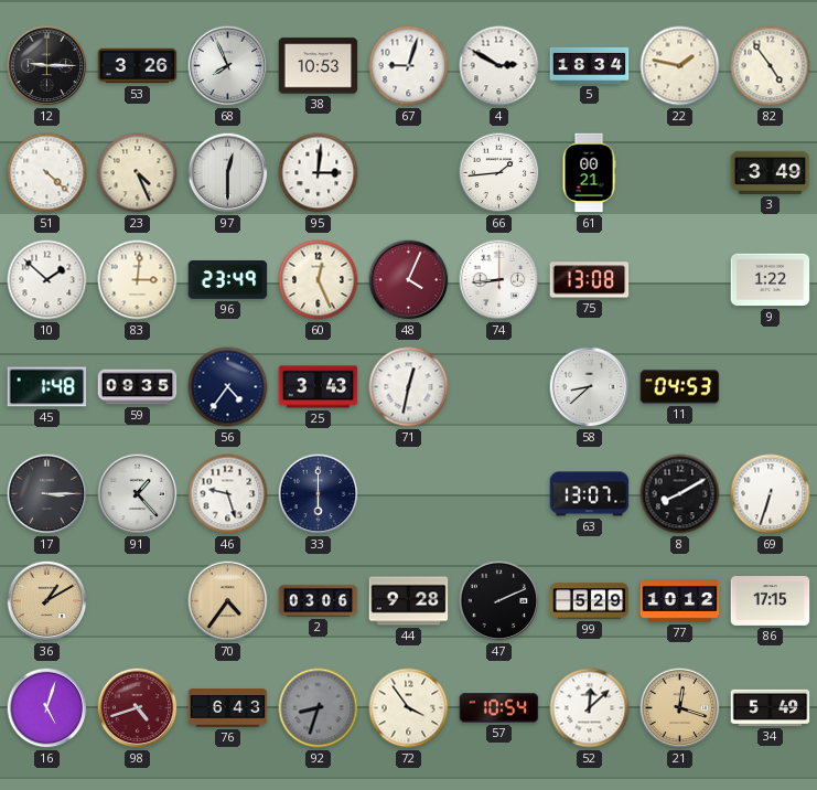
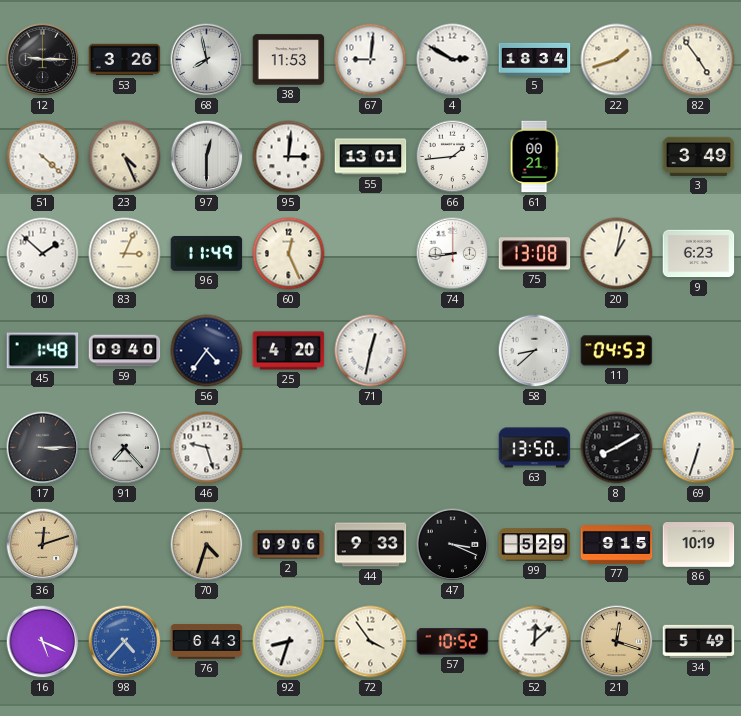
68: 7:56 -> 7:58
38: 10:53 -> 11:53
67: 9:03 -> 9:01
22: 1:47 -> 1:42
55: none -> 13:01
83: 3:01 -> 3:04
96: 23:49 -> 11:49
48: 4:04 -> none
20: none -> 1:02
9: 1:22 -> 6:23
59: 09:35 -> 09:40
25: 3:43 -> 4:20
91: 1:23 -> 7:23
33: 6:00 -> none
63: 13:07 -> 13:50
36: 1:10 -> 12:12
70: 4:36 -> 4:33
2: 03:06 -> 09:06
44: 9:28 -> 9:33
47: 2:11 -> 3:19
77: 10:12 -> 9:15
86: 17:15 -> 10:19
16: 5:03 -> 5:19
98: 4:42 -> 4:37
98 dial: burgundy -> blue
92 dial: grey -> white
57: 10:54 -> 10:52
